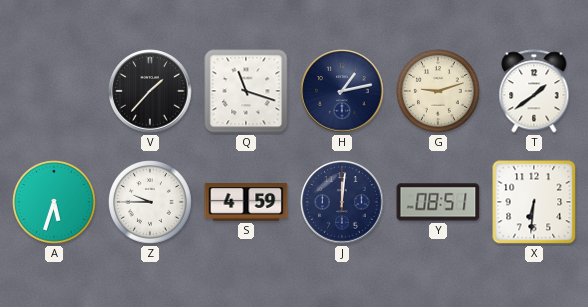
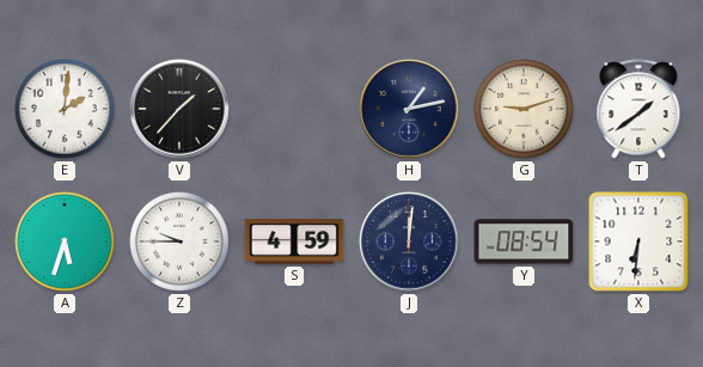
E: none -> 2:01
Q: 11:18 -> none
Y: 08:51 -> 08:54
